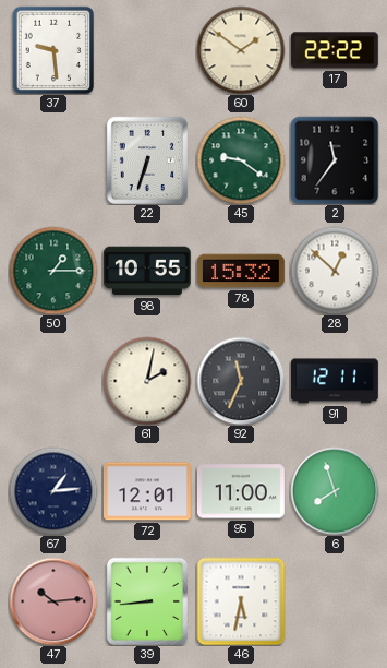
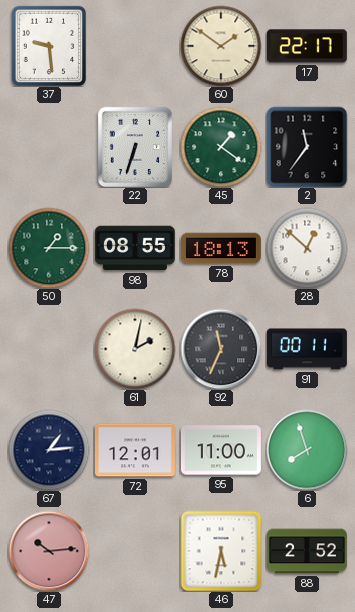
17: 22:22 -> 22:17
45: 9:21 -> 1:21
98: 10:55 -> 08:55
78: 15:32 -> 18:13
91: 12:11 -> 00:11
39: 8:44 -> none
88: none -> 2:52
